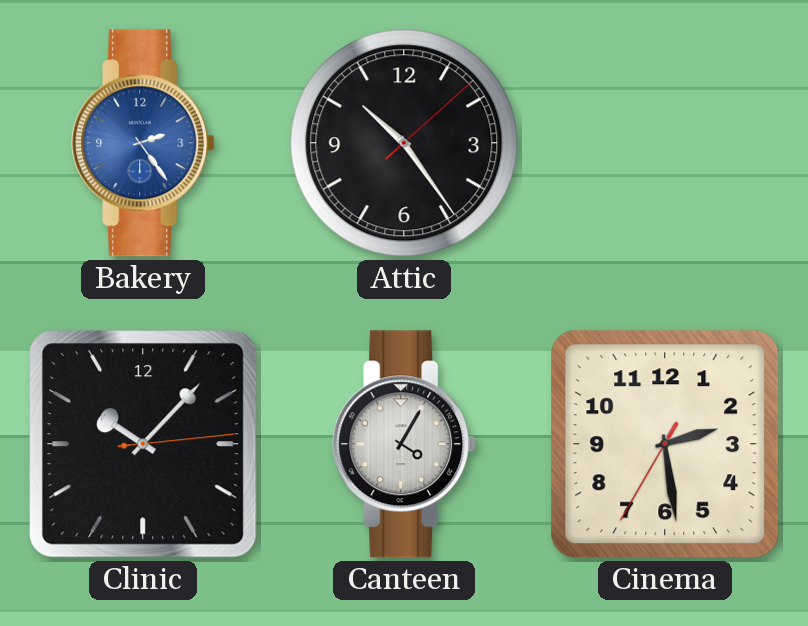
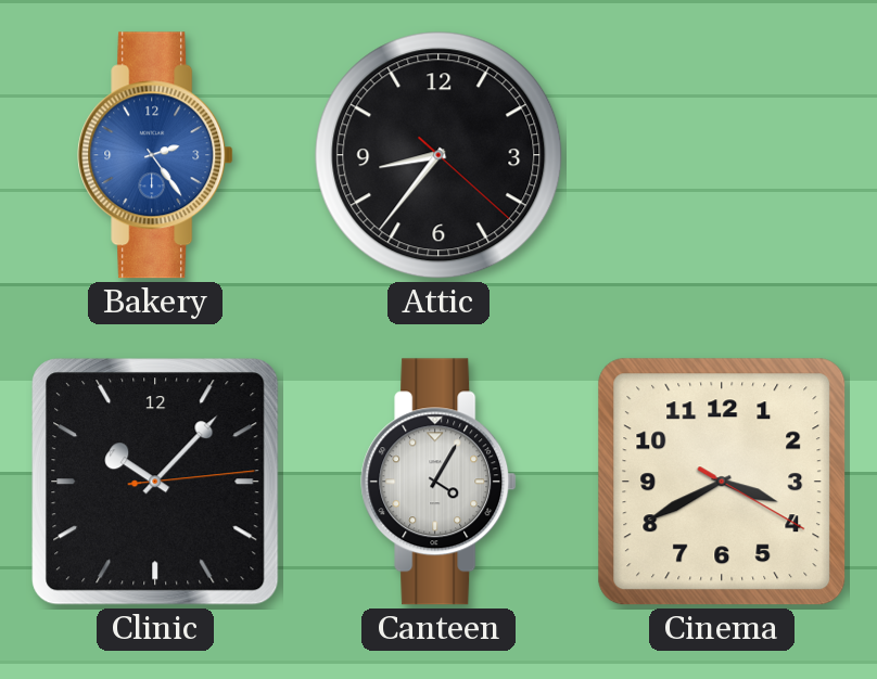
Attic: 10:24 -> 8:36
Cinema: 2:28 -> 3:40
